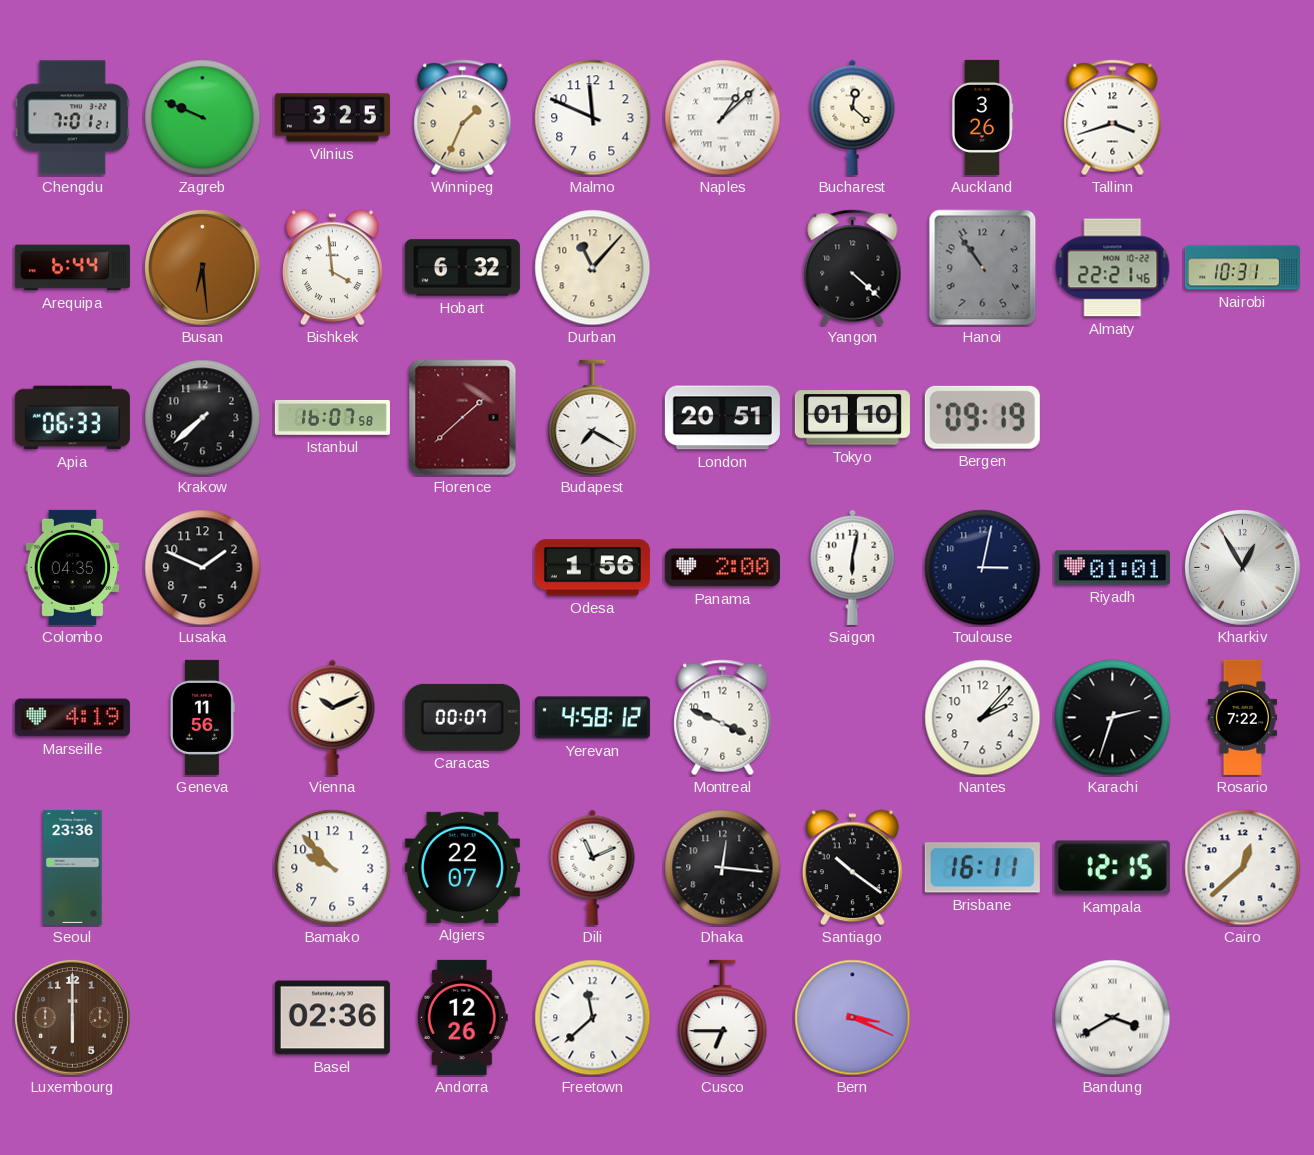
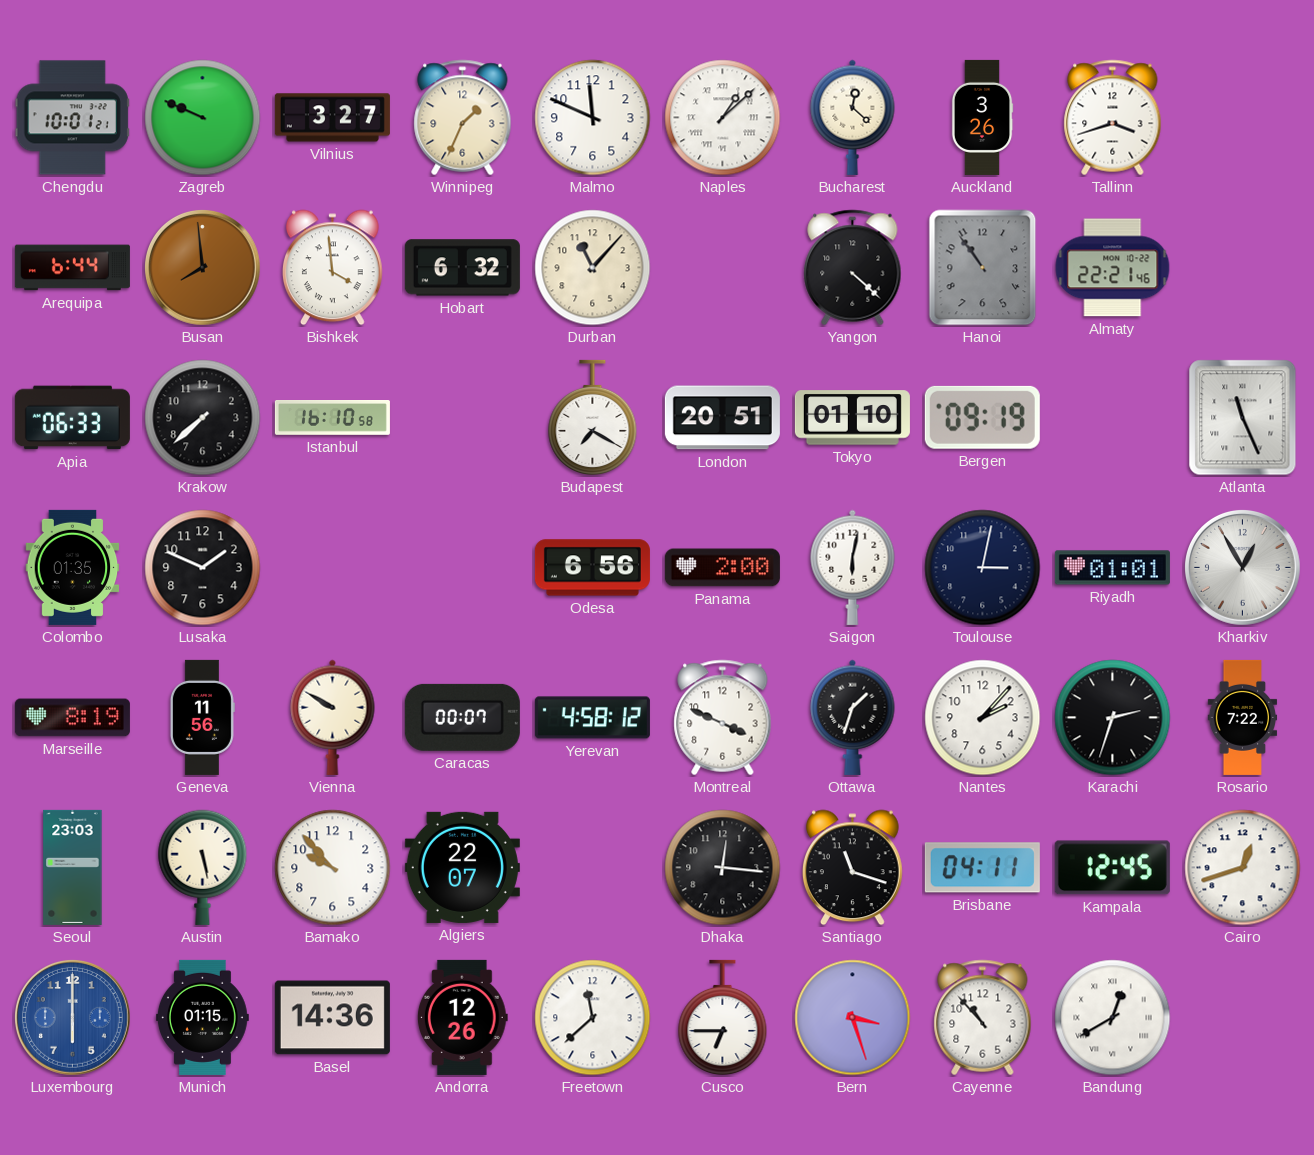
Chengdu: 7:01 -> 10:01
Vilnius: 3:25 -> 3:27
Busan: 6:29 -> 7:59
Nairobi: 10:31 -> none
Istanbul: 16:07 -> 16:10
Florence: 1:38 -> none
Atlanta: none -> 11:26
Colombo: 04:35 -> 01:35
Odesa: 1:56 -> 6:56
Marseille: 4:19 -> 8:19
Vienna: 10:11 -> 9:50
Ottawa: none -> 1:33
Seoul: 23:36 -> 23:03
Austin: none -> 5:28
Dili: 11:11 -> none
Santiago: 10:21 -> 11:18
Brisbane: 16:11 -> 04:11
Kampala: 12:15 -> 12:45
Cairo: 12:38 -> 12:42
Luxembourg dial: brown -> blue
Munich: none -> 01:15
Basel: 02:36 -> 14:36
Bern: 3:19 -> 3:27
Cayenne: none -> 10:53
Bandung: 3:40 -> 12:40
